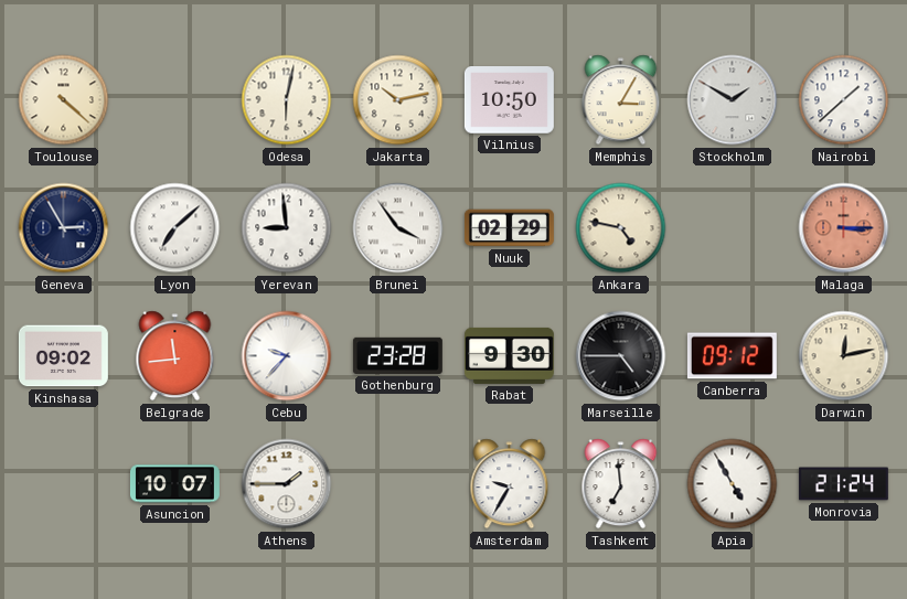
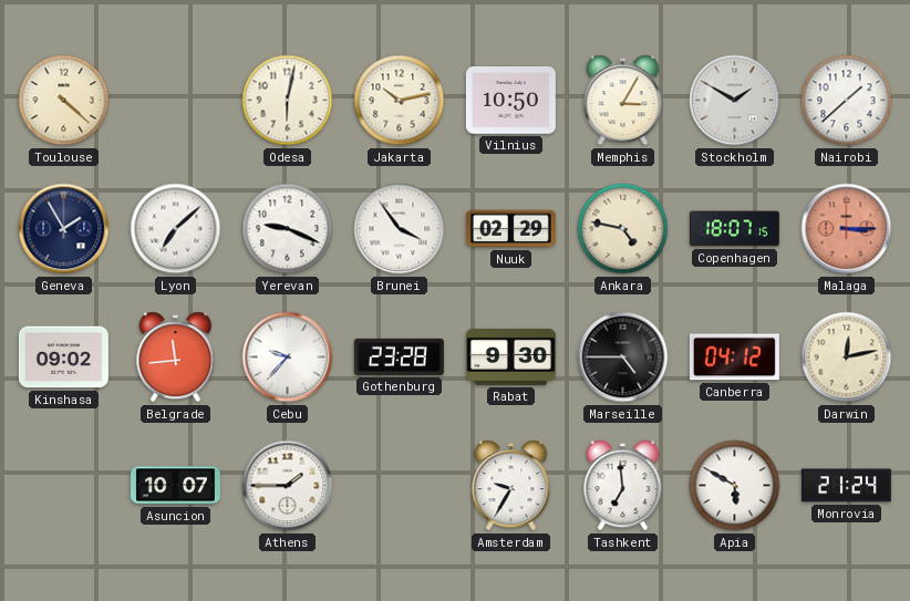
Geneva: 2:55 -> 1:55
Yerevan: 8:59 -> 9:19
Copenhagen: none -> 18:07
Canberra: 09:12 -> 04:12
Apia: 4:55 -> 5:50
